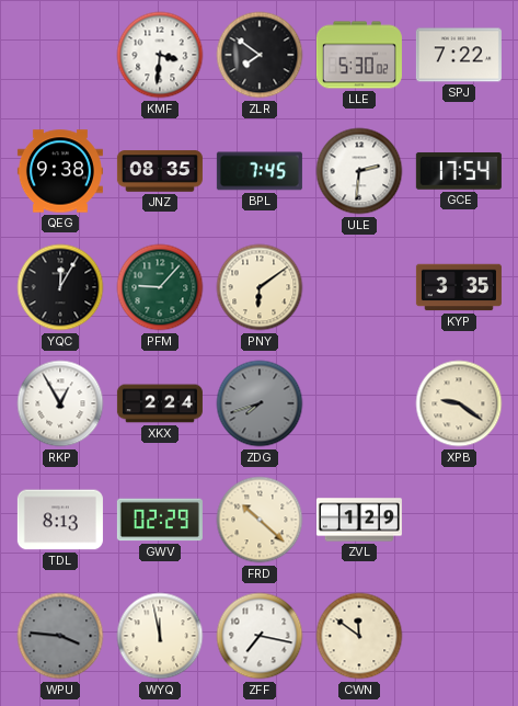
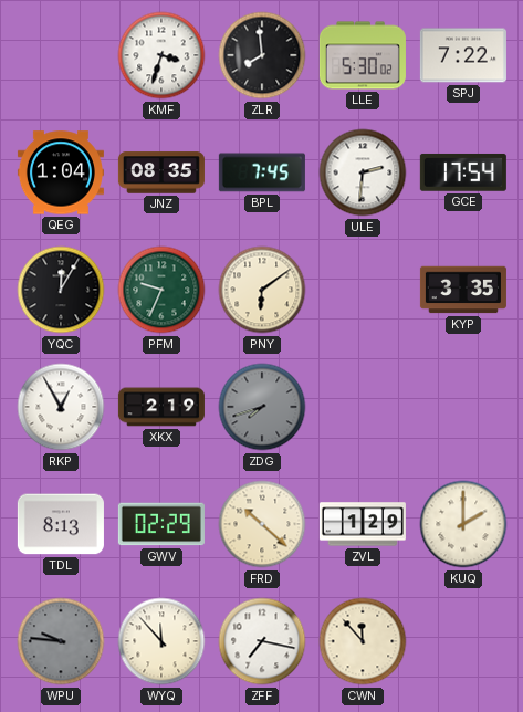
KMF: 3:31 -> 3:33
ZLR: 7:51 -> 7:59
QEG: 9:38 -> 1:04
PFM: 9:07 -> 9:34
XKX: 2:24 -> 2:19
XPB: 9:21 -> none
KUQ: none -> 2:00
WPU: 3:46 -> 9:46
WYQ: 11:58 -> 11:53
CWN: 11:51 -> 11:53
